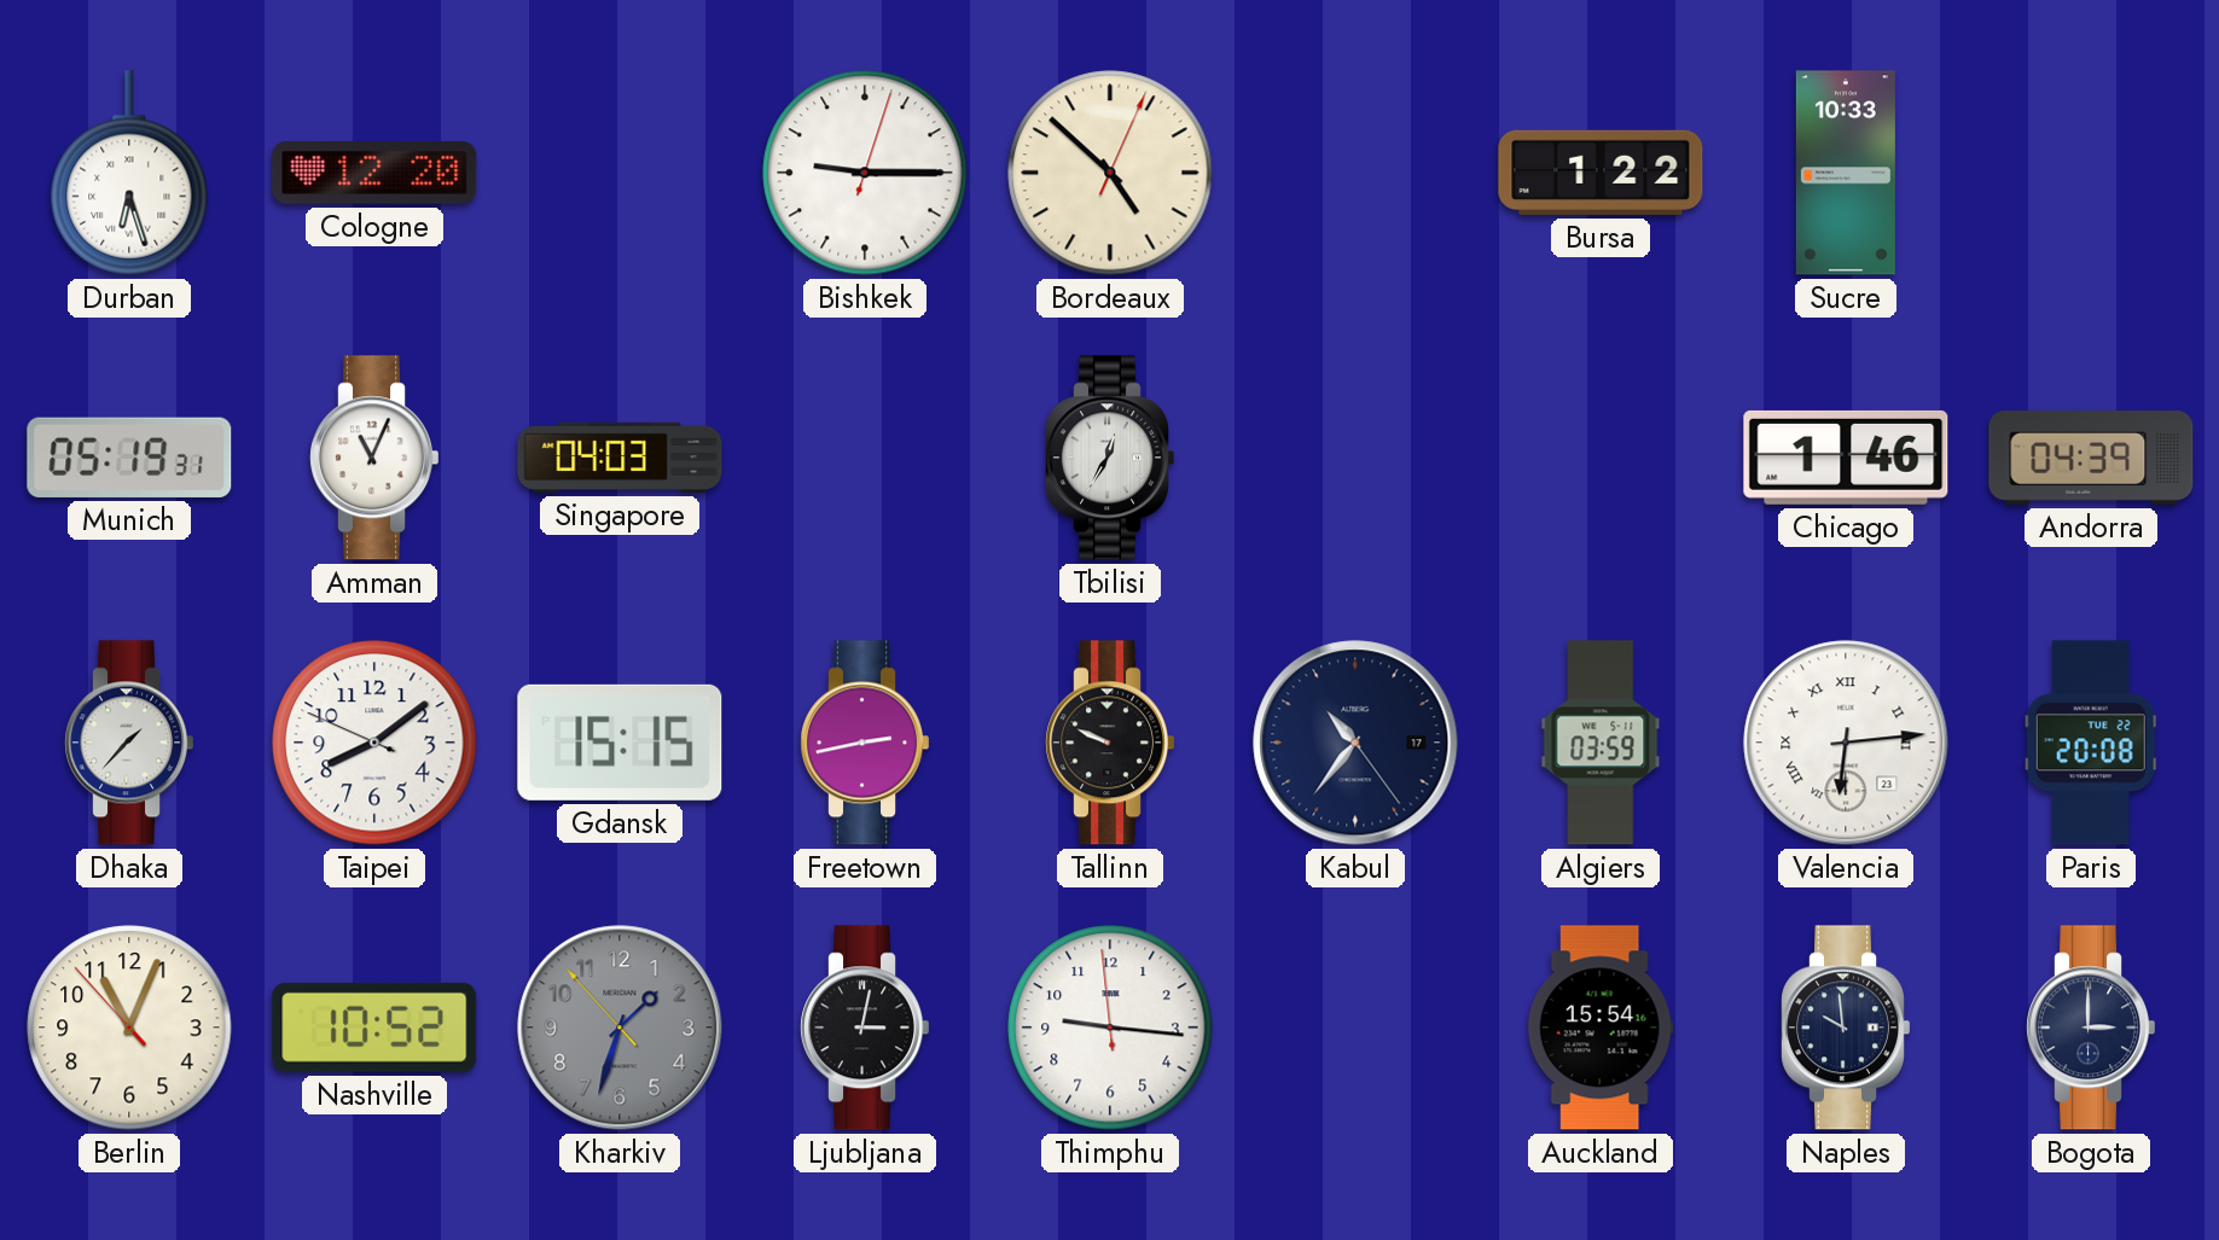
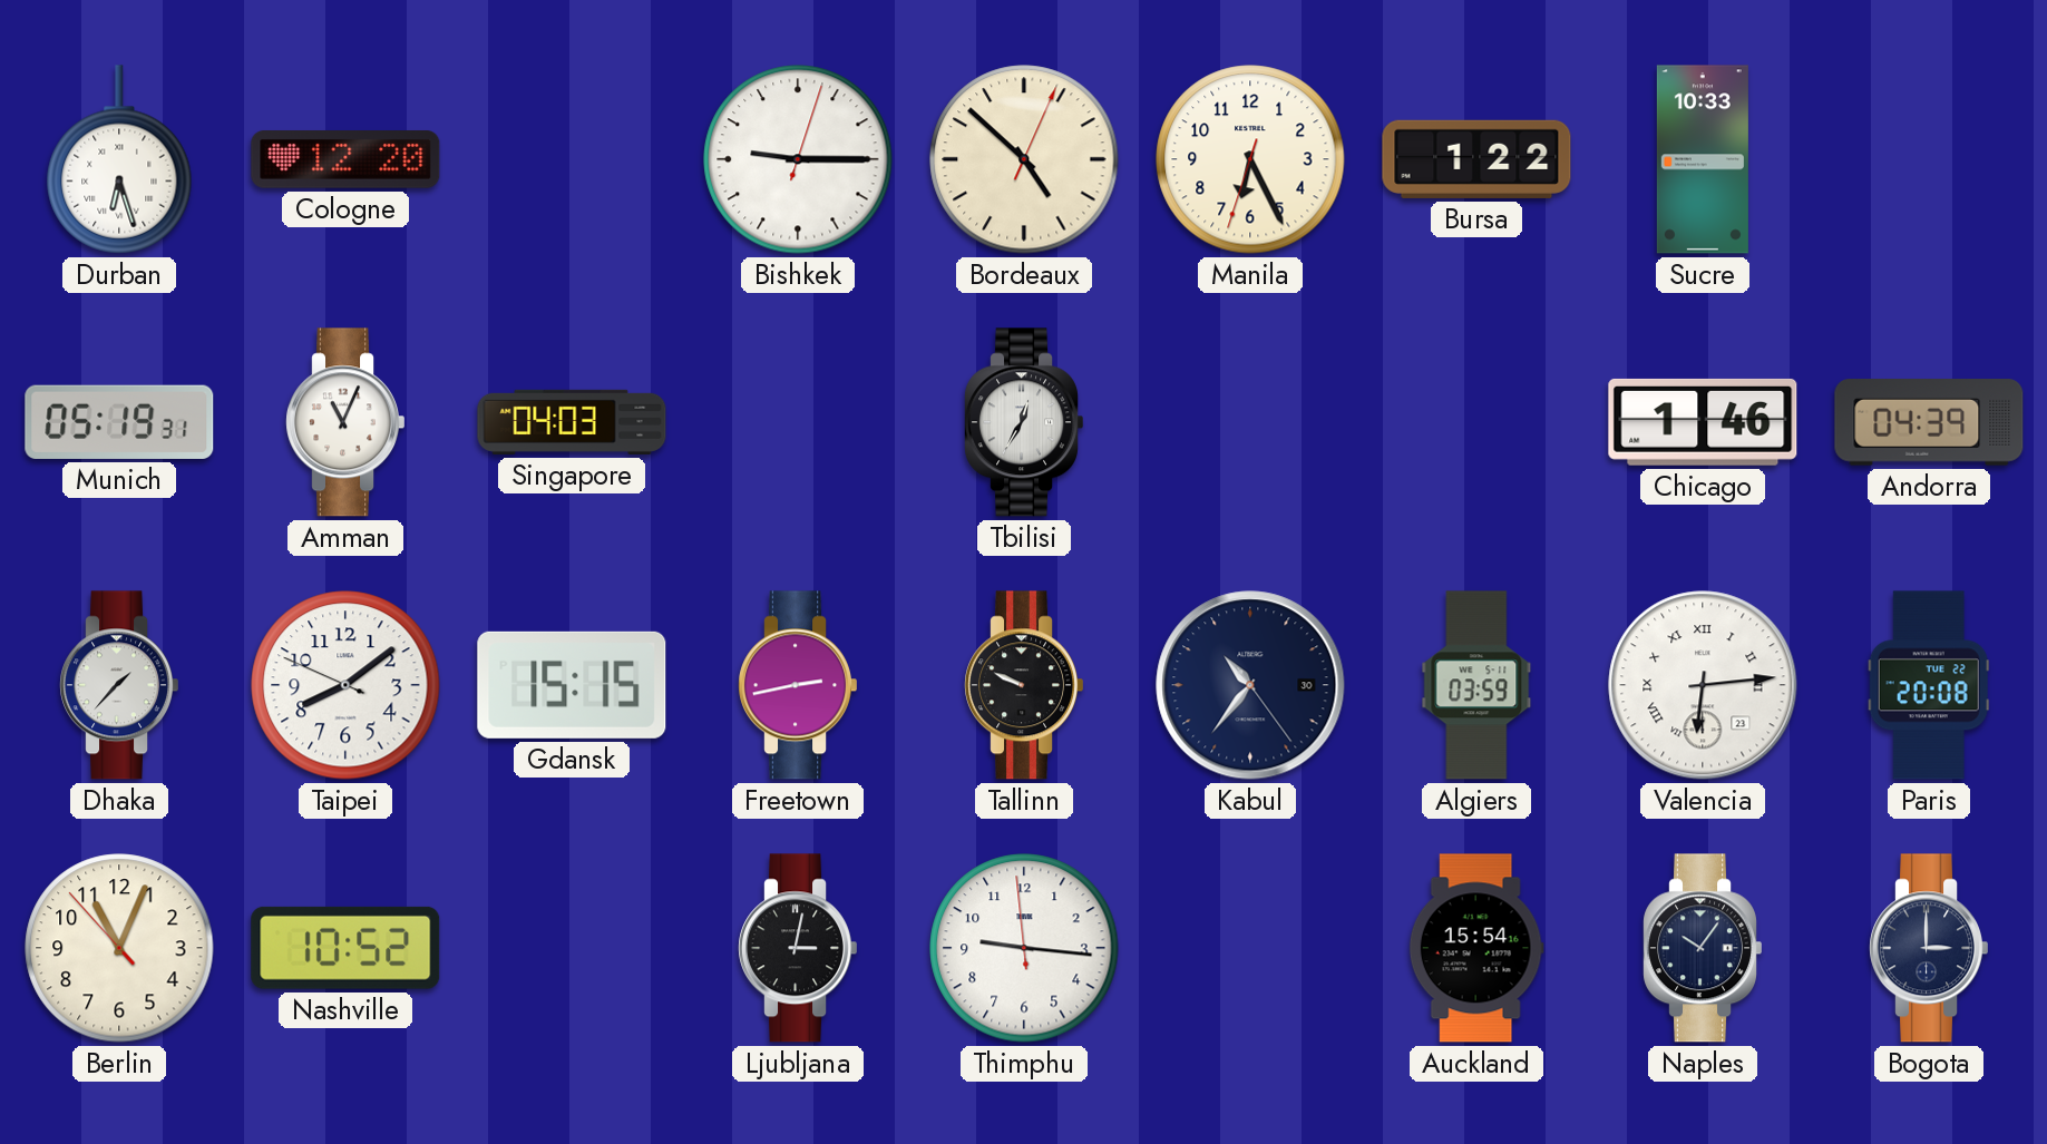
Manila: none -> 6:25
Kabul date: 17 -> 30
Kharkiv: 1:32 -> none
Naples: 9:59 -> 10:06
